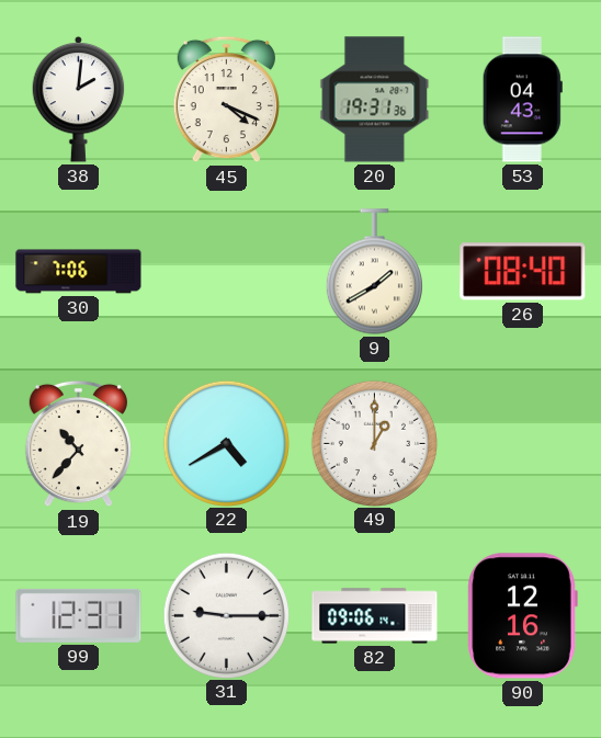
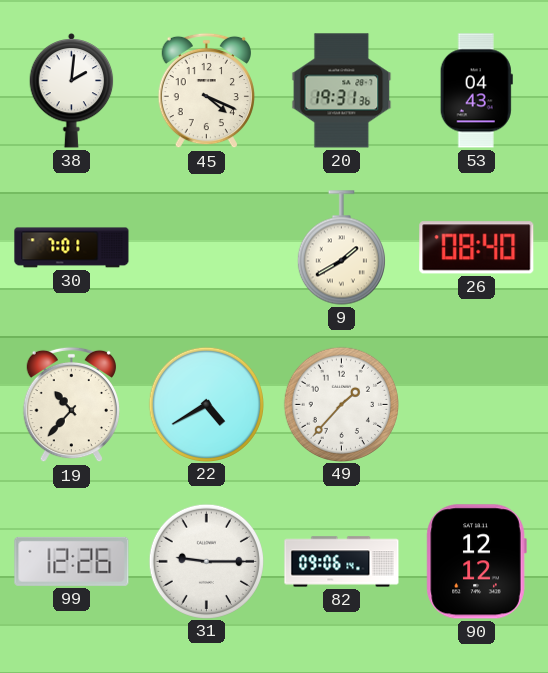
30: 7:06 -> 7:01
49: 1:00 -> 1:37
99: 12:31 -> 12:26
90: 12:16 -> 12:12
